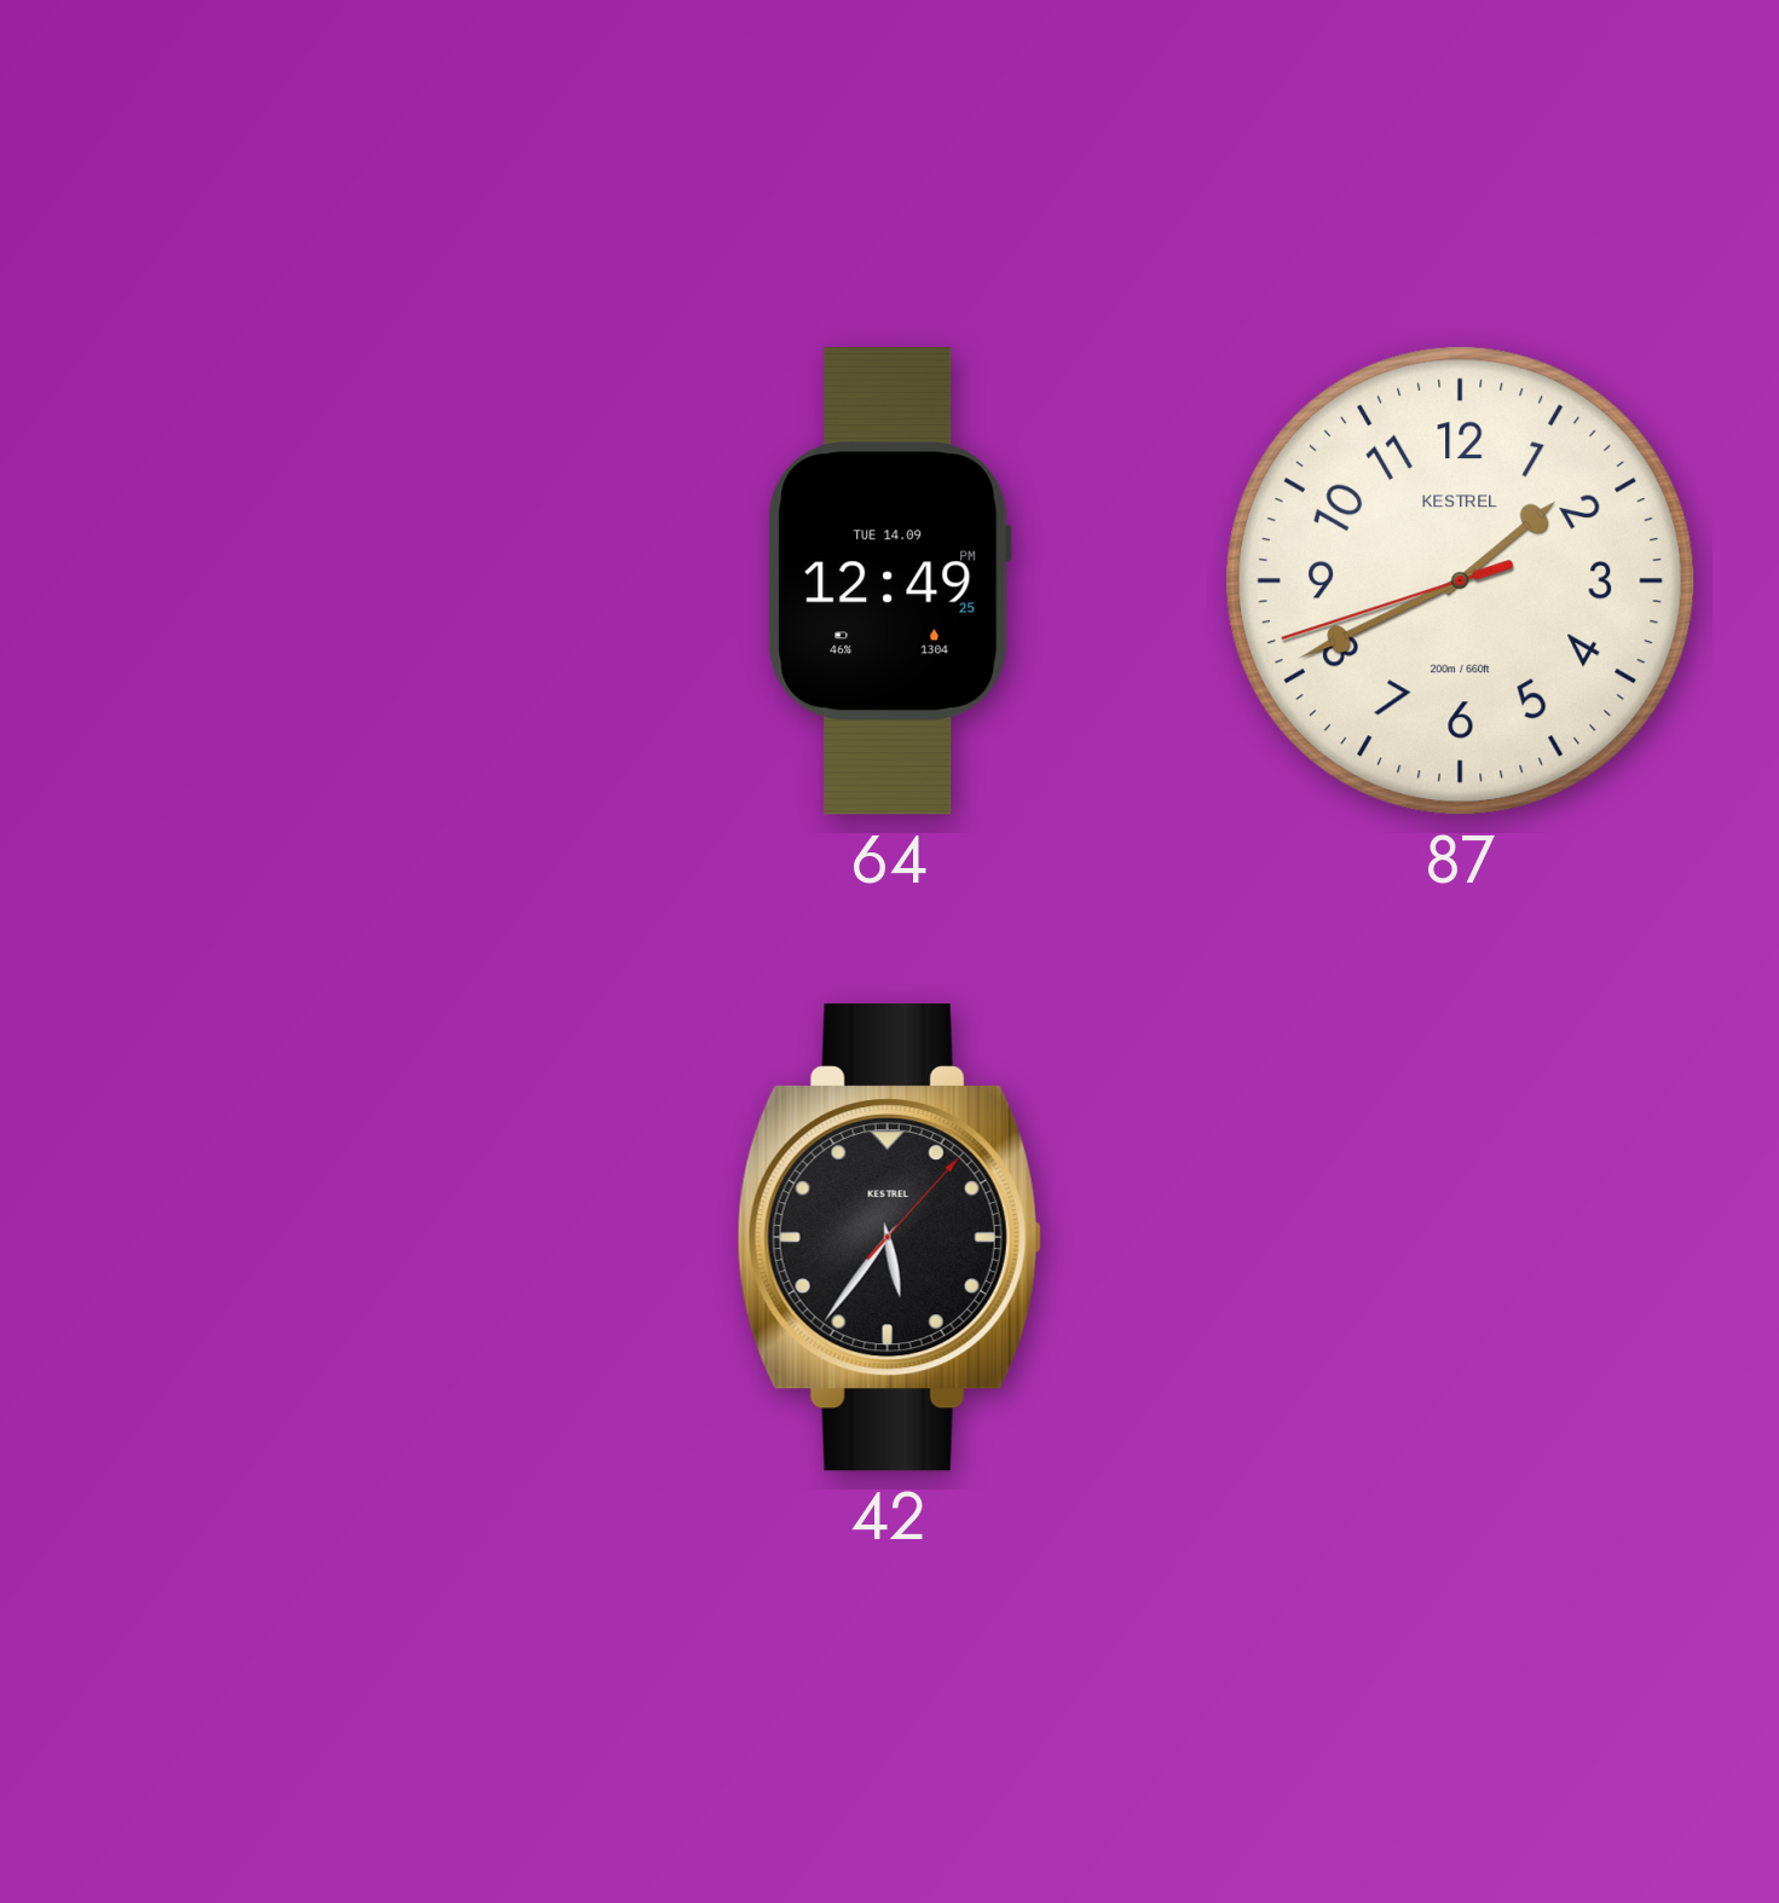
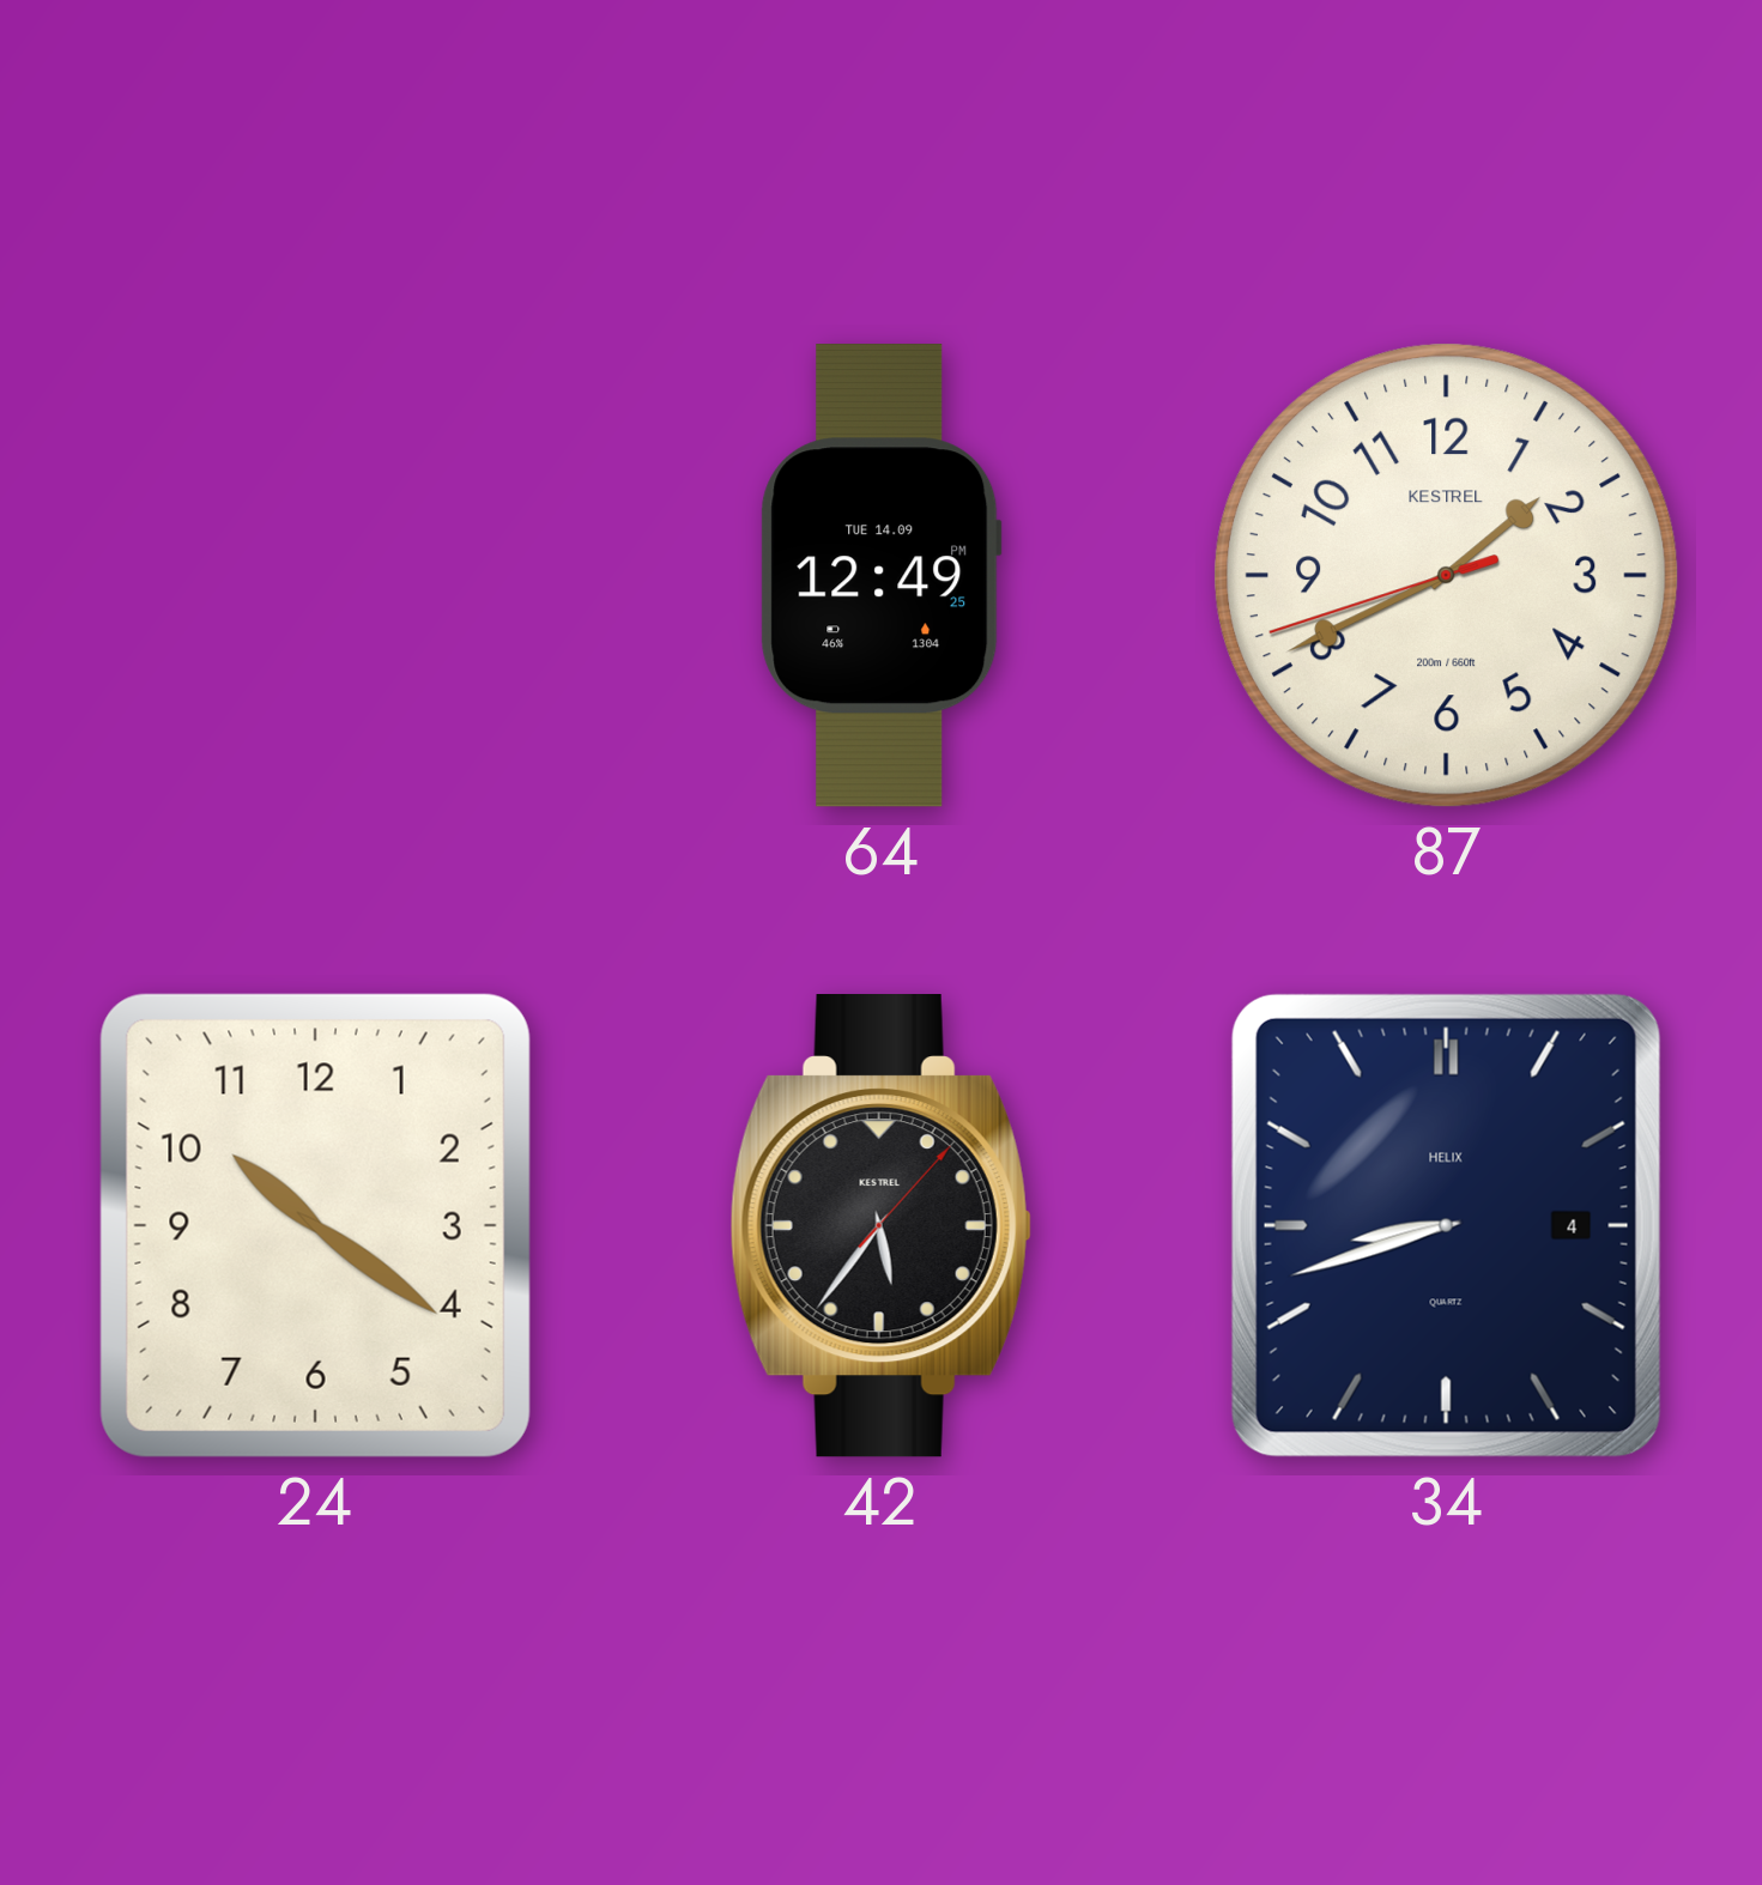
24: none -> 10:21
34: none -> 8:42
